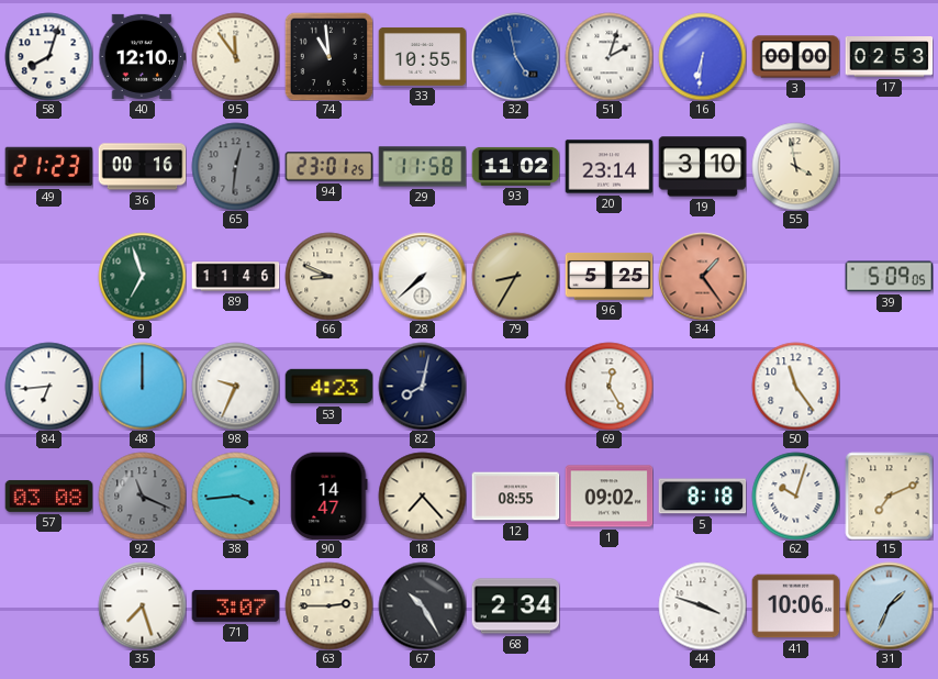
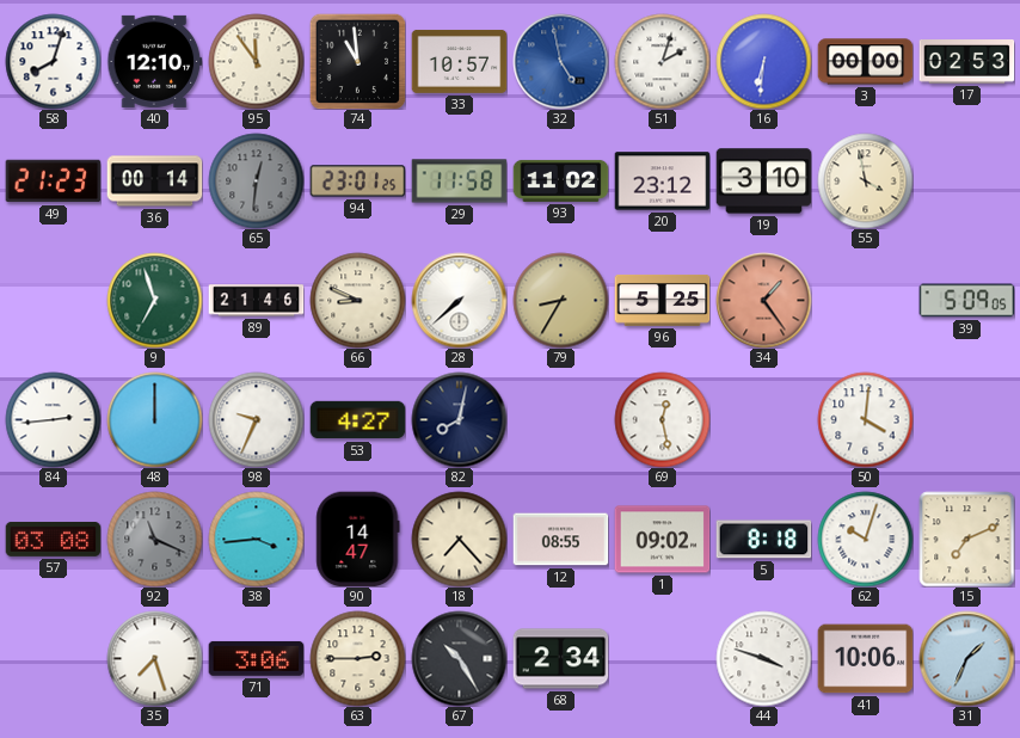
33: 10:55 -> 10:57
36: 00:16 -> 00:14
20: 23:14 -> 23:12
89: 11:46 -> 21:46
84: 6:44 -> 2:44
53: 4:23 -> 4:27
69: 12:25 -> 12:28
50: 11:24 -> 4:01
71: 3:07 -> 3:06
